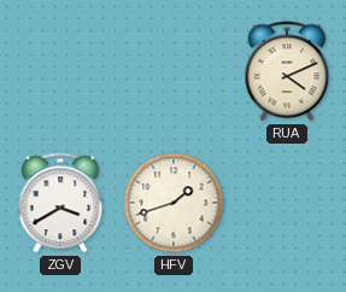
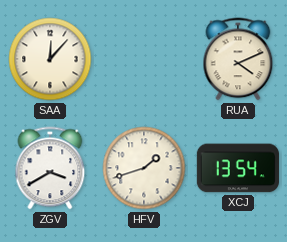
SAA: none -> 12:07
XCJ: none -> 13:54
